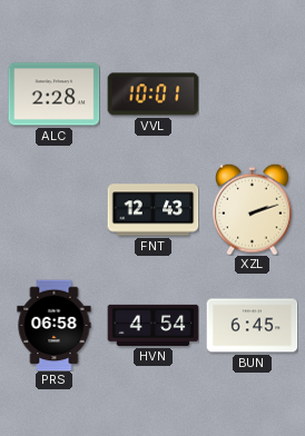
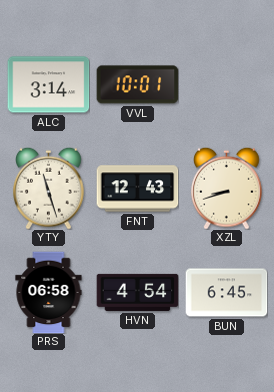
ALC: 2:28 -> 3:14
YTY: none -> 11:27
XZL: 2:12 -> 8:42
